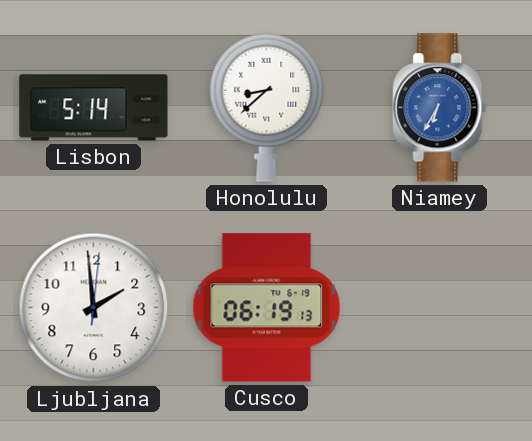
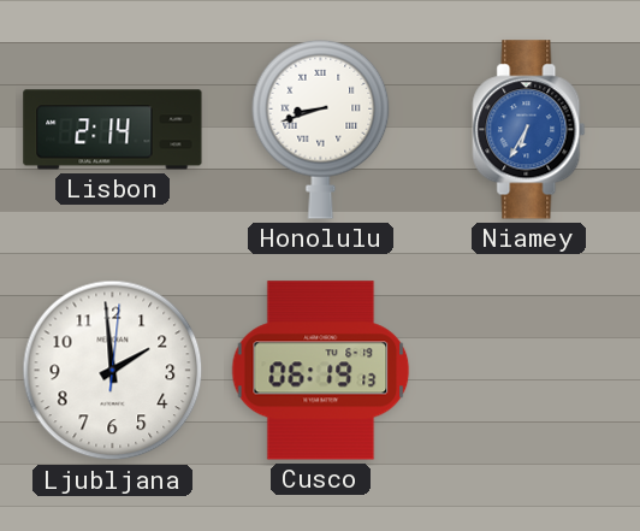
Lisbon: 5:14 -> 2:14
Honolulu: 8:38 -> 8:42
